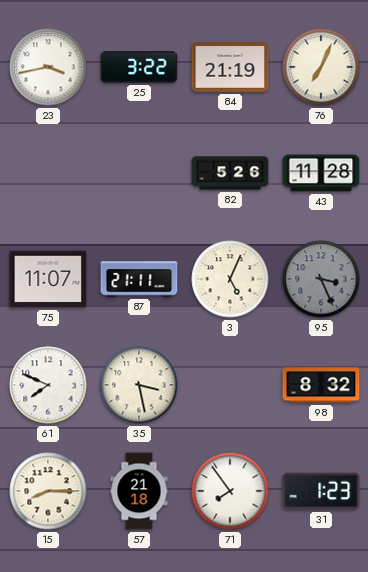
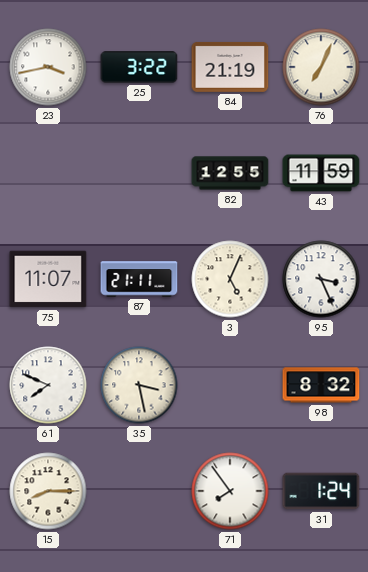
82: 5:26 -> 12:55
43: 11:28 -> 11:59
95 dial: grey -> white
57: 21:18 -> none
31: 1:23 -> 1:24
